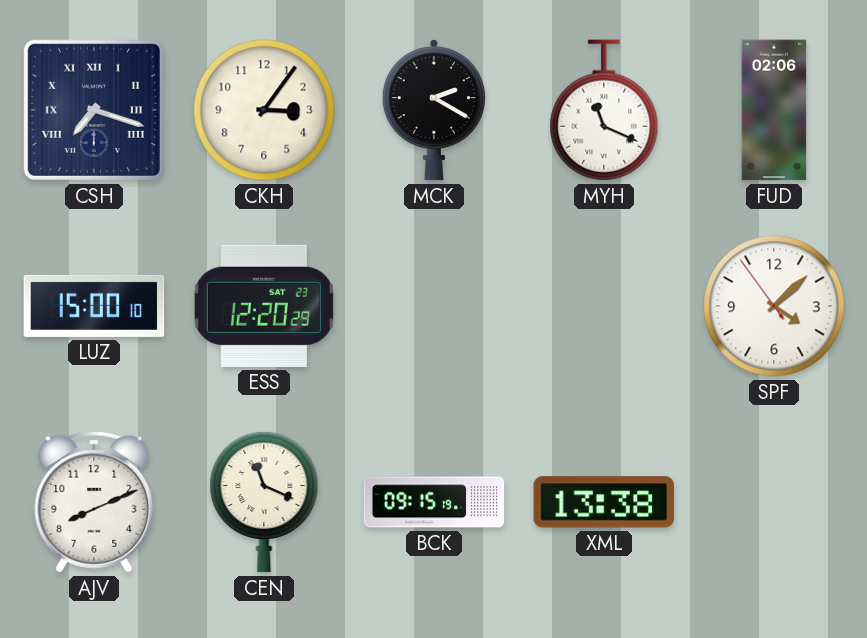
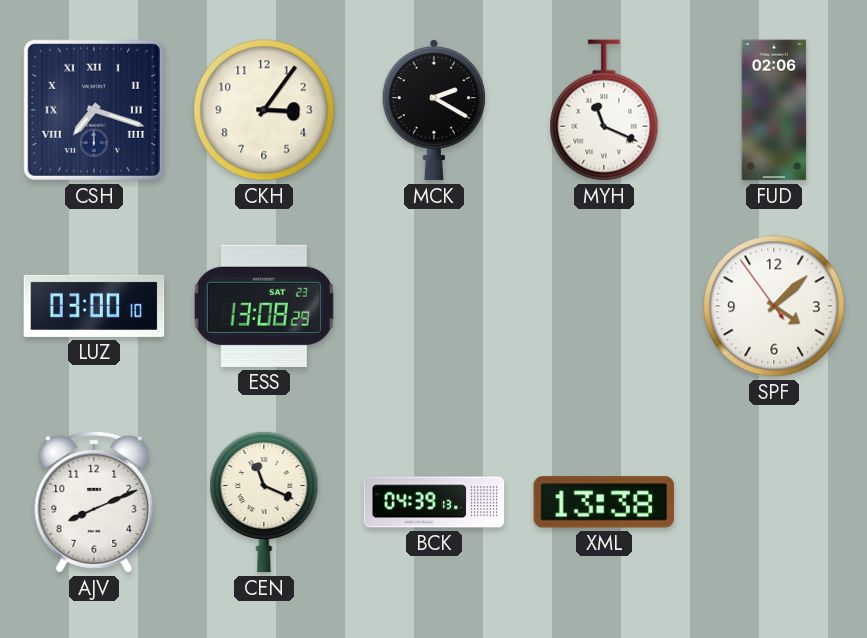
LUZ: 15:00 -> 03:00
ESS: 12:20 -> 13:08
BCK: 09:15 -> 04:39
